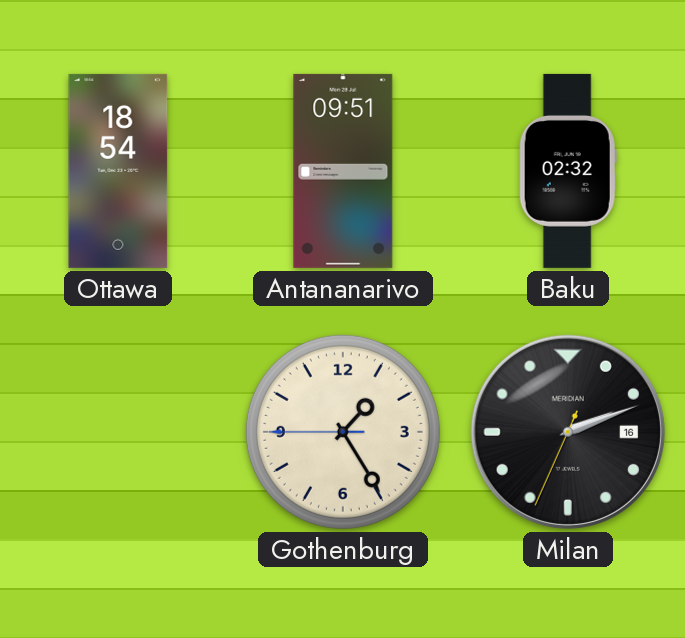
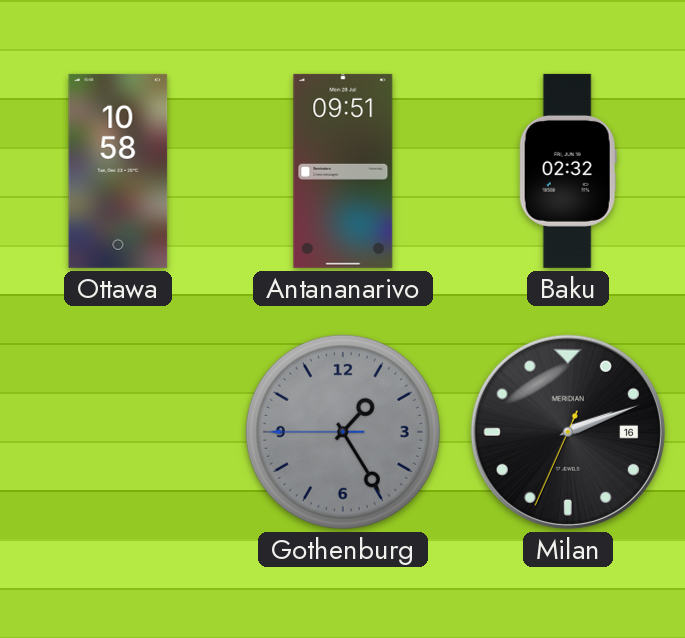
Ottawa: 18:54 -> 10:58
Gothenburg dial: cream -> grey
